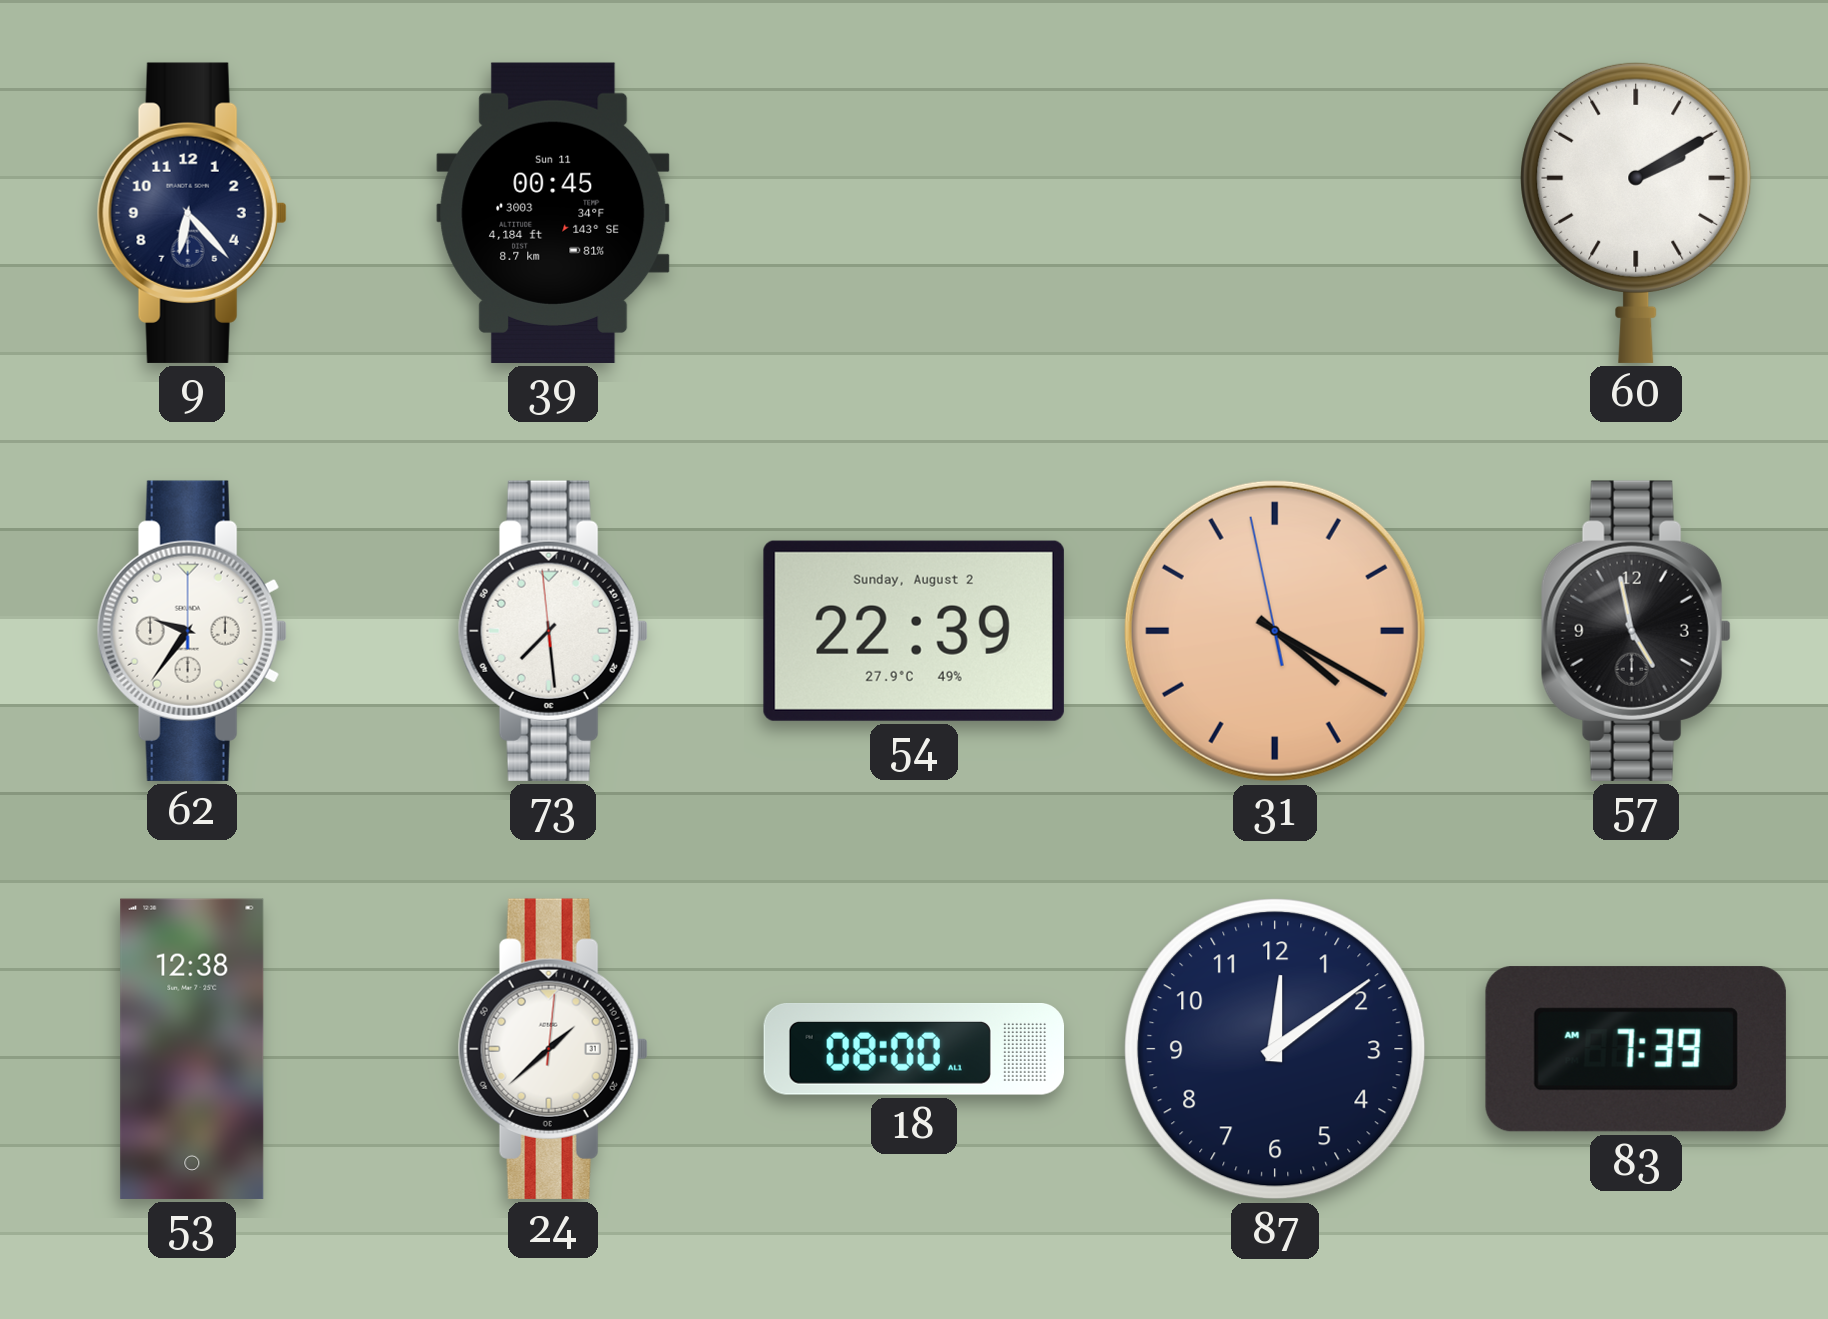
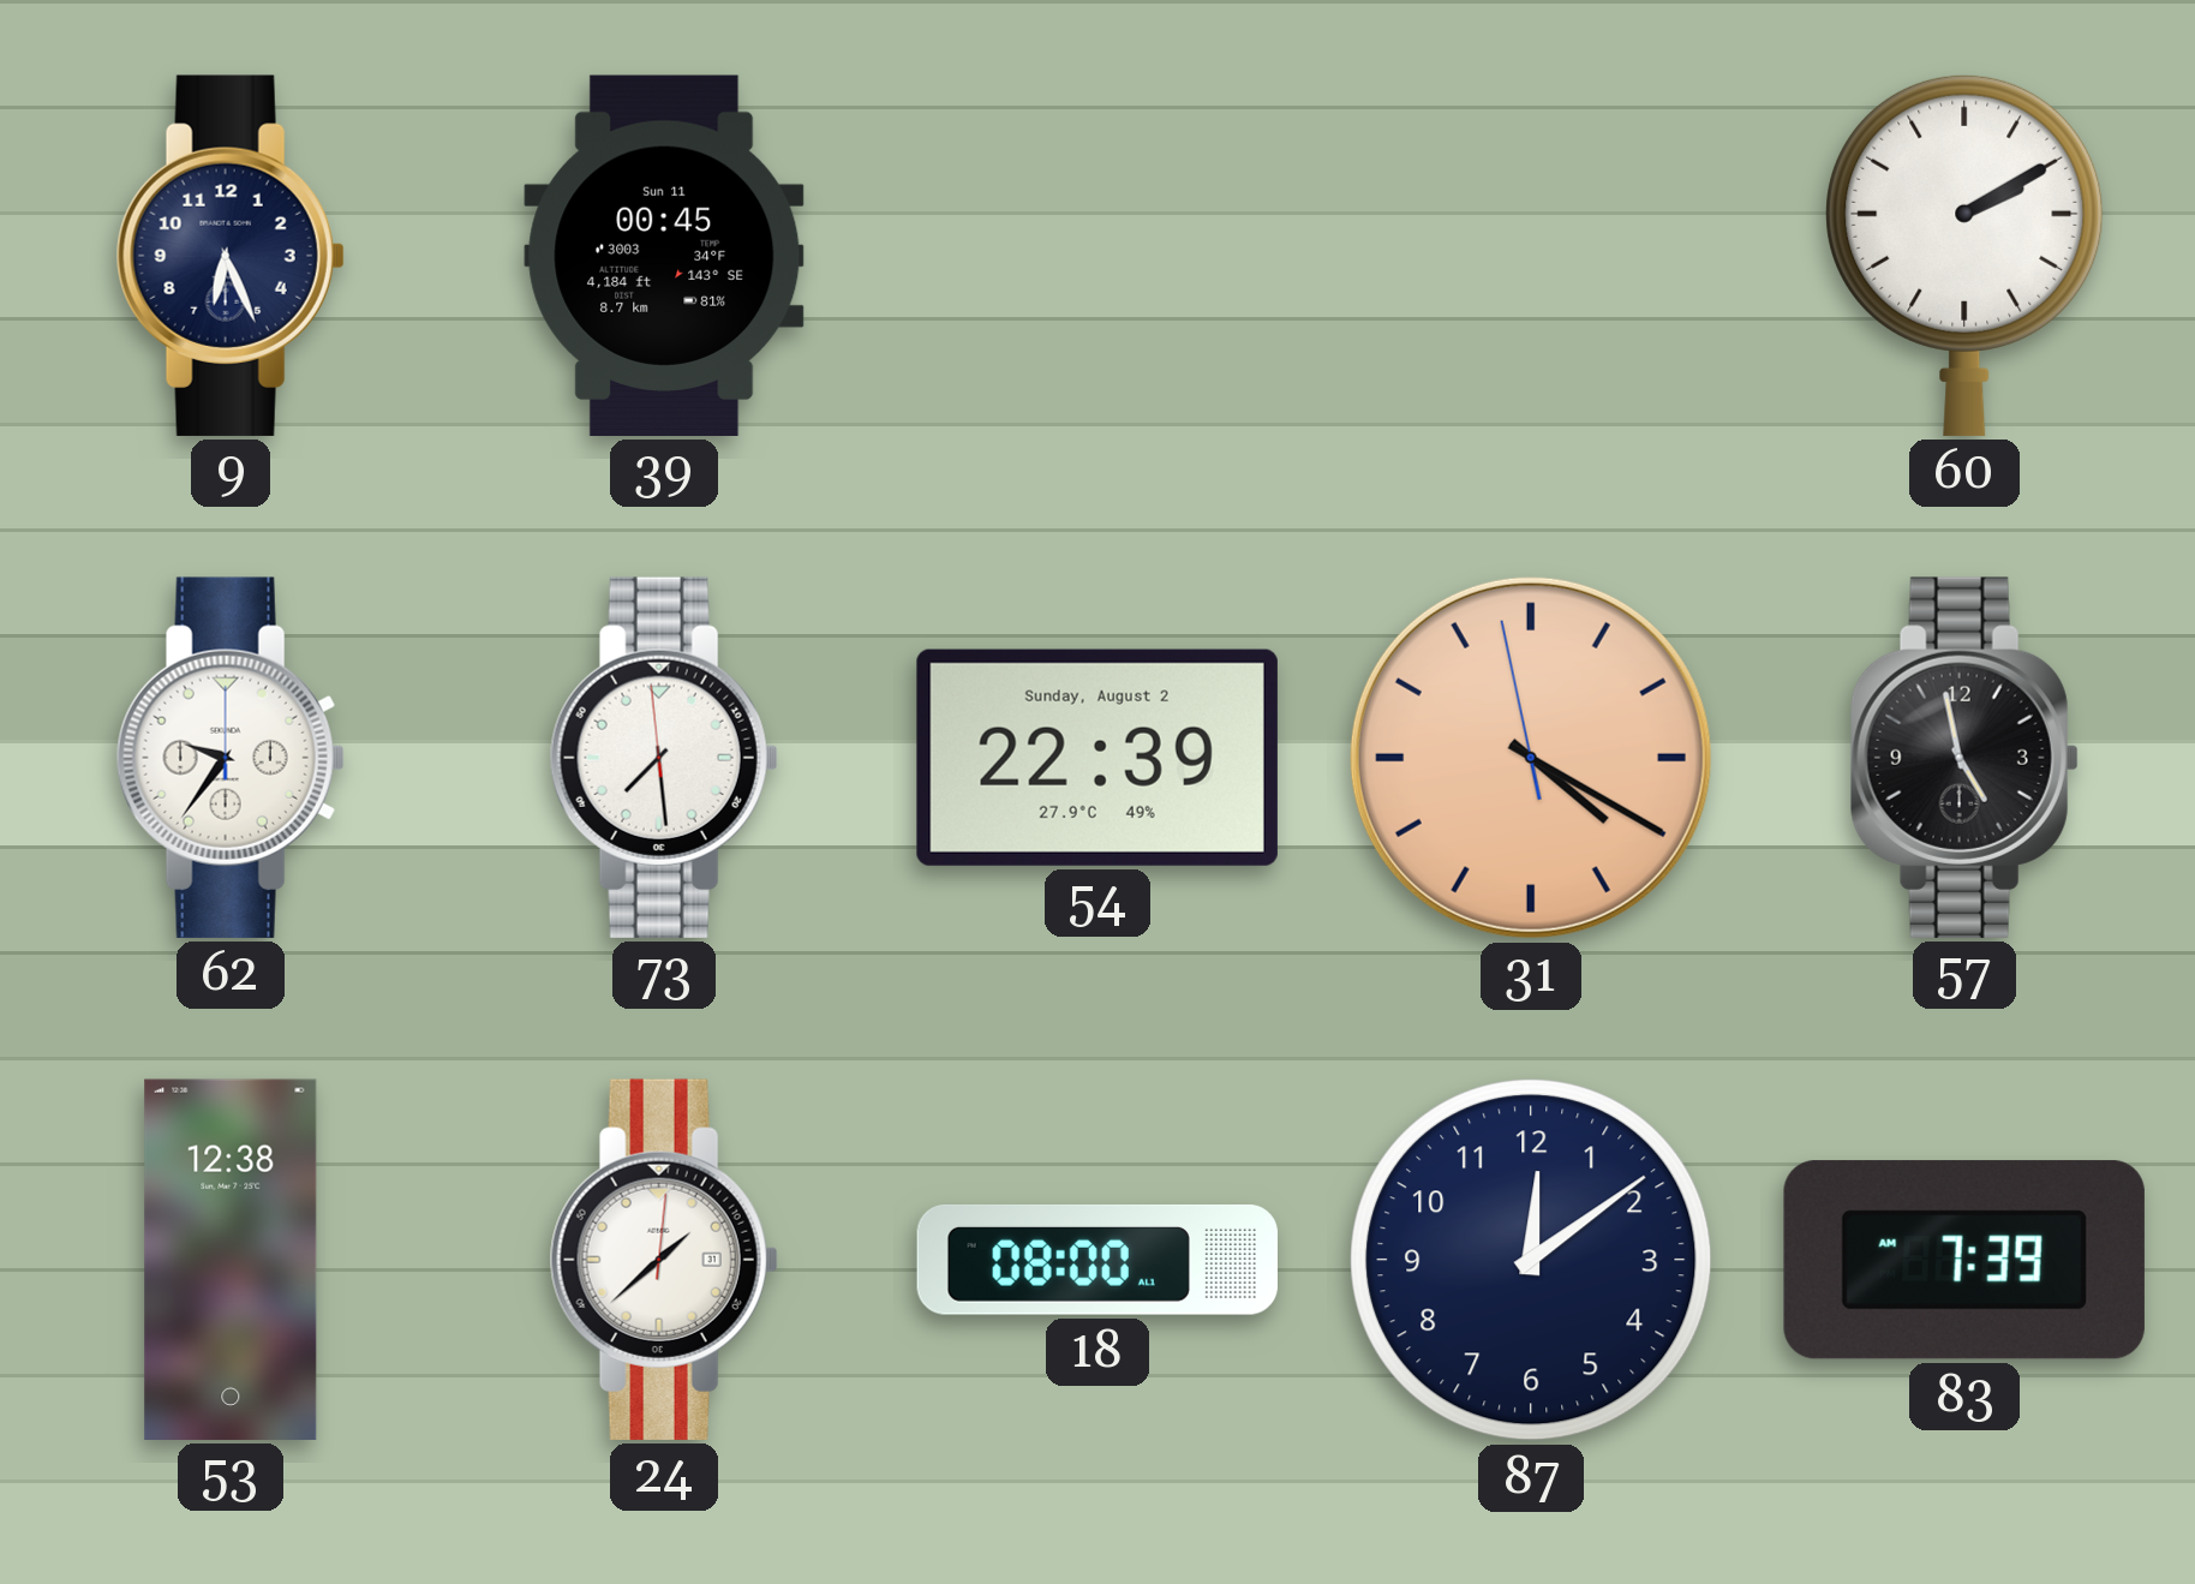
9: 6:23 -> 6:26
